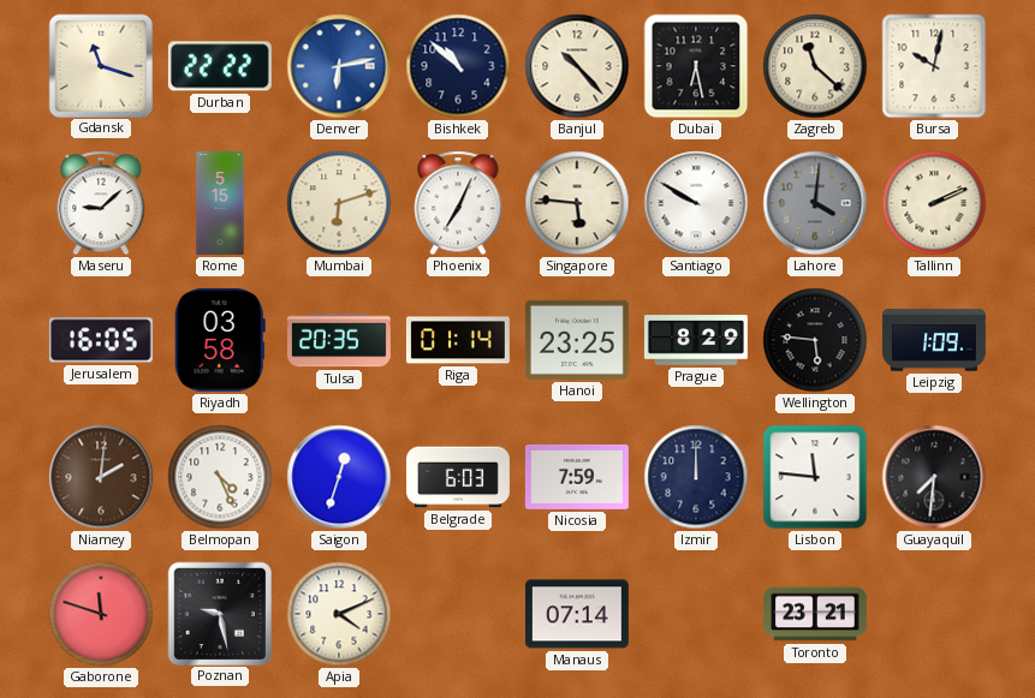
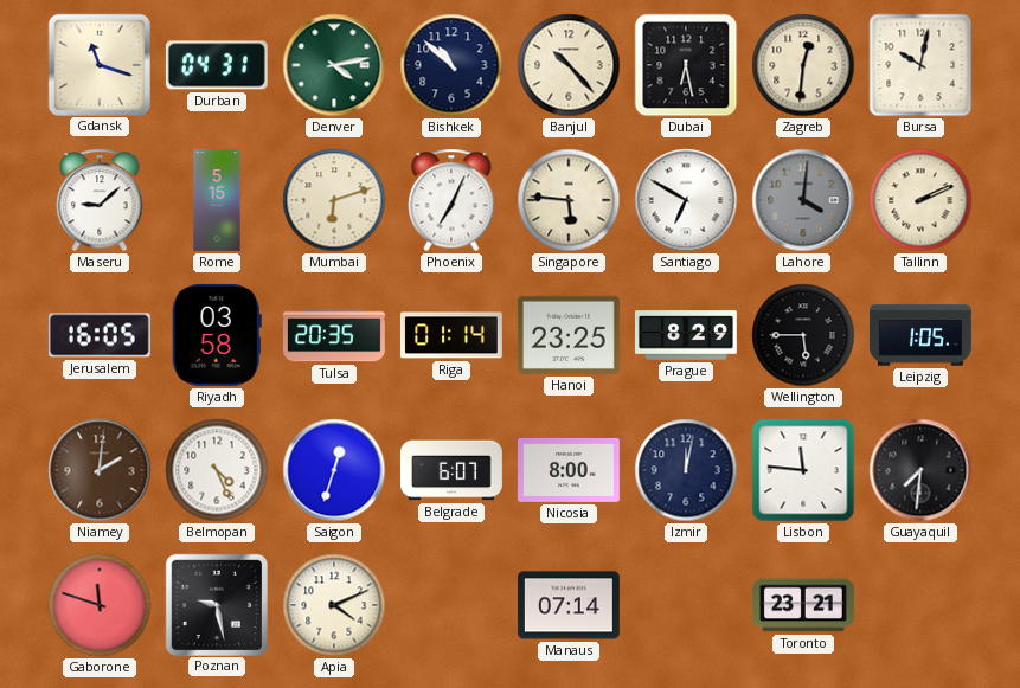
Durban: 22:22 -> 04:31
Denver: 6:13 -> 4:13
Denver dial: blue -> green
Zagreb: 11:22 -> 12:31
Santiago: 9:50 -> 6:50
Wellington: 5:46 -> 5:45
Leipzig: 1:09 -> 1:05
Belgrade: 6:03 -> 6:07
Nicosia: 7:59 -> 8:00
Izmir: 12:00 -> 12:02
